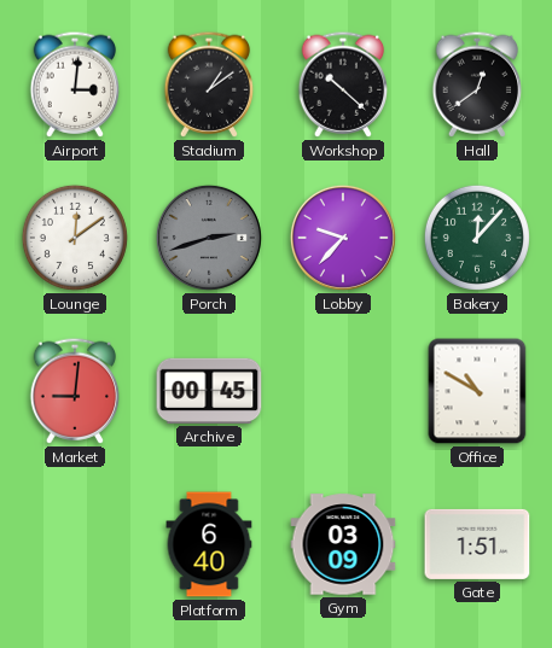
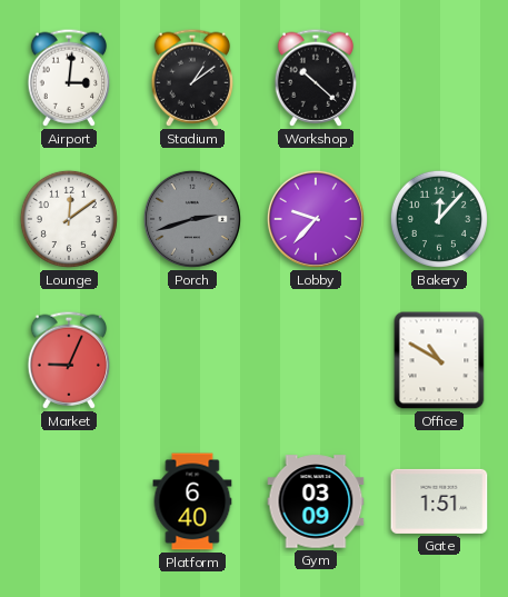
Hall: 12:39 -> none
Market: 9:01 -> 9:04
Archive: 00:45 -> none
